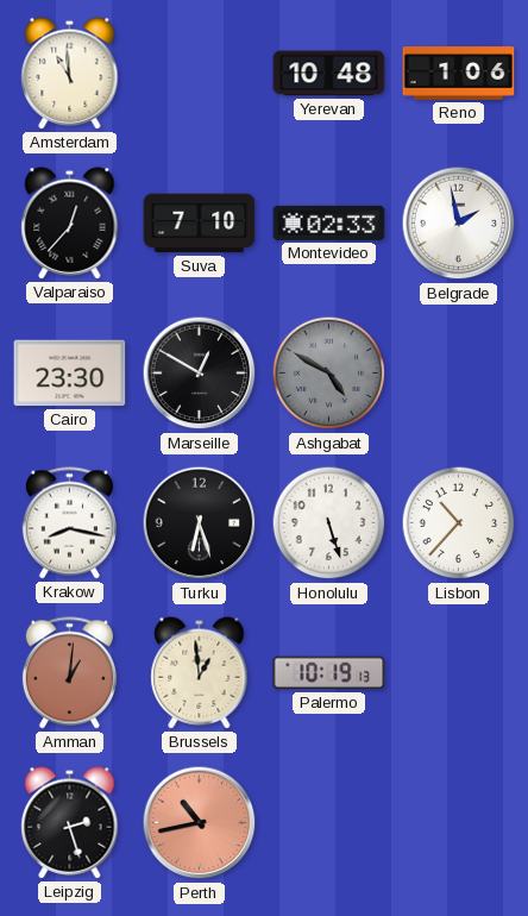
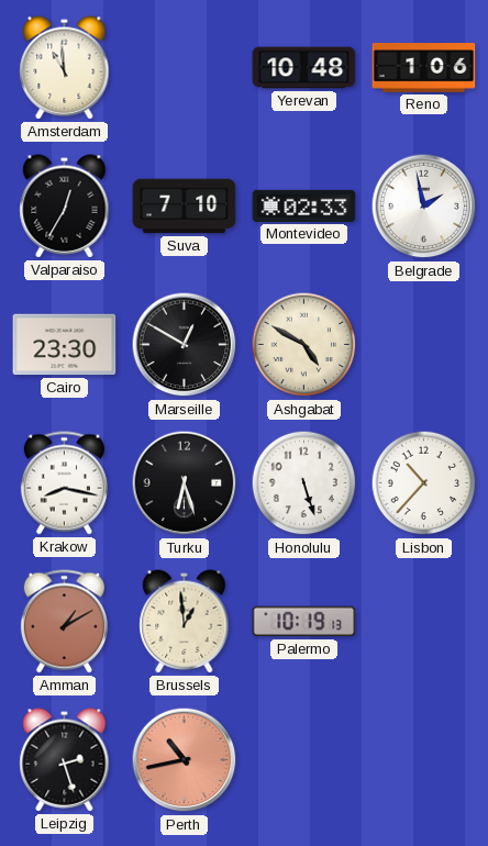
Valparaiso: 12:37 -> 12:35
Ashgabat dial: grey -> cream
Amman: 1:01 -> 1:10
